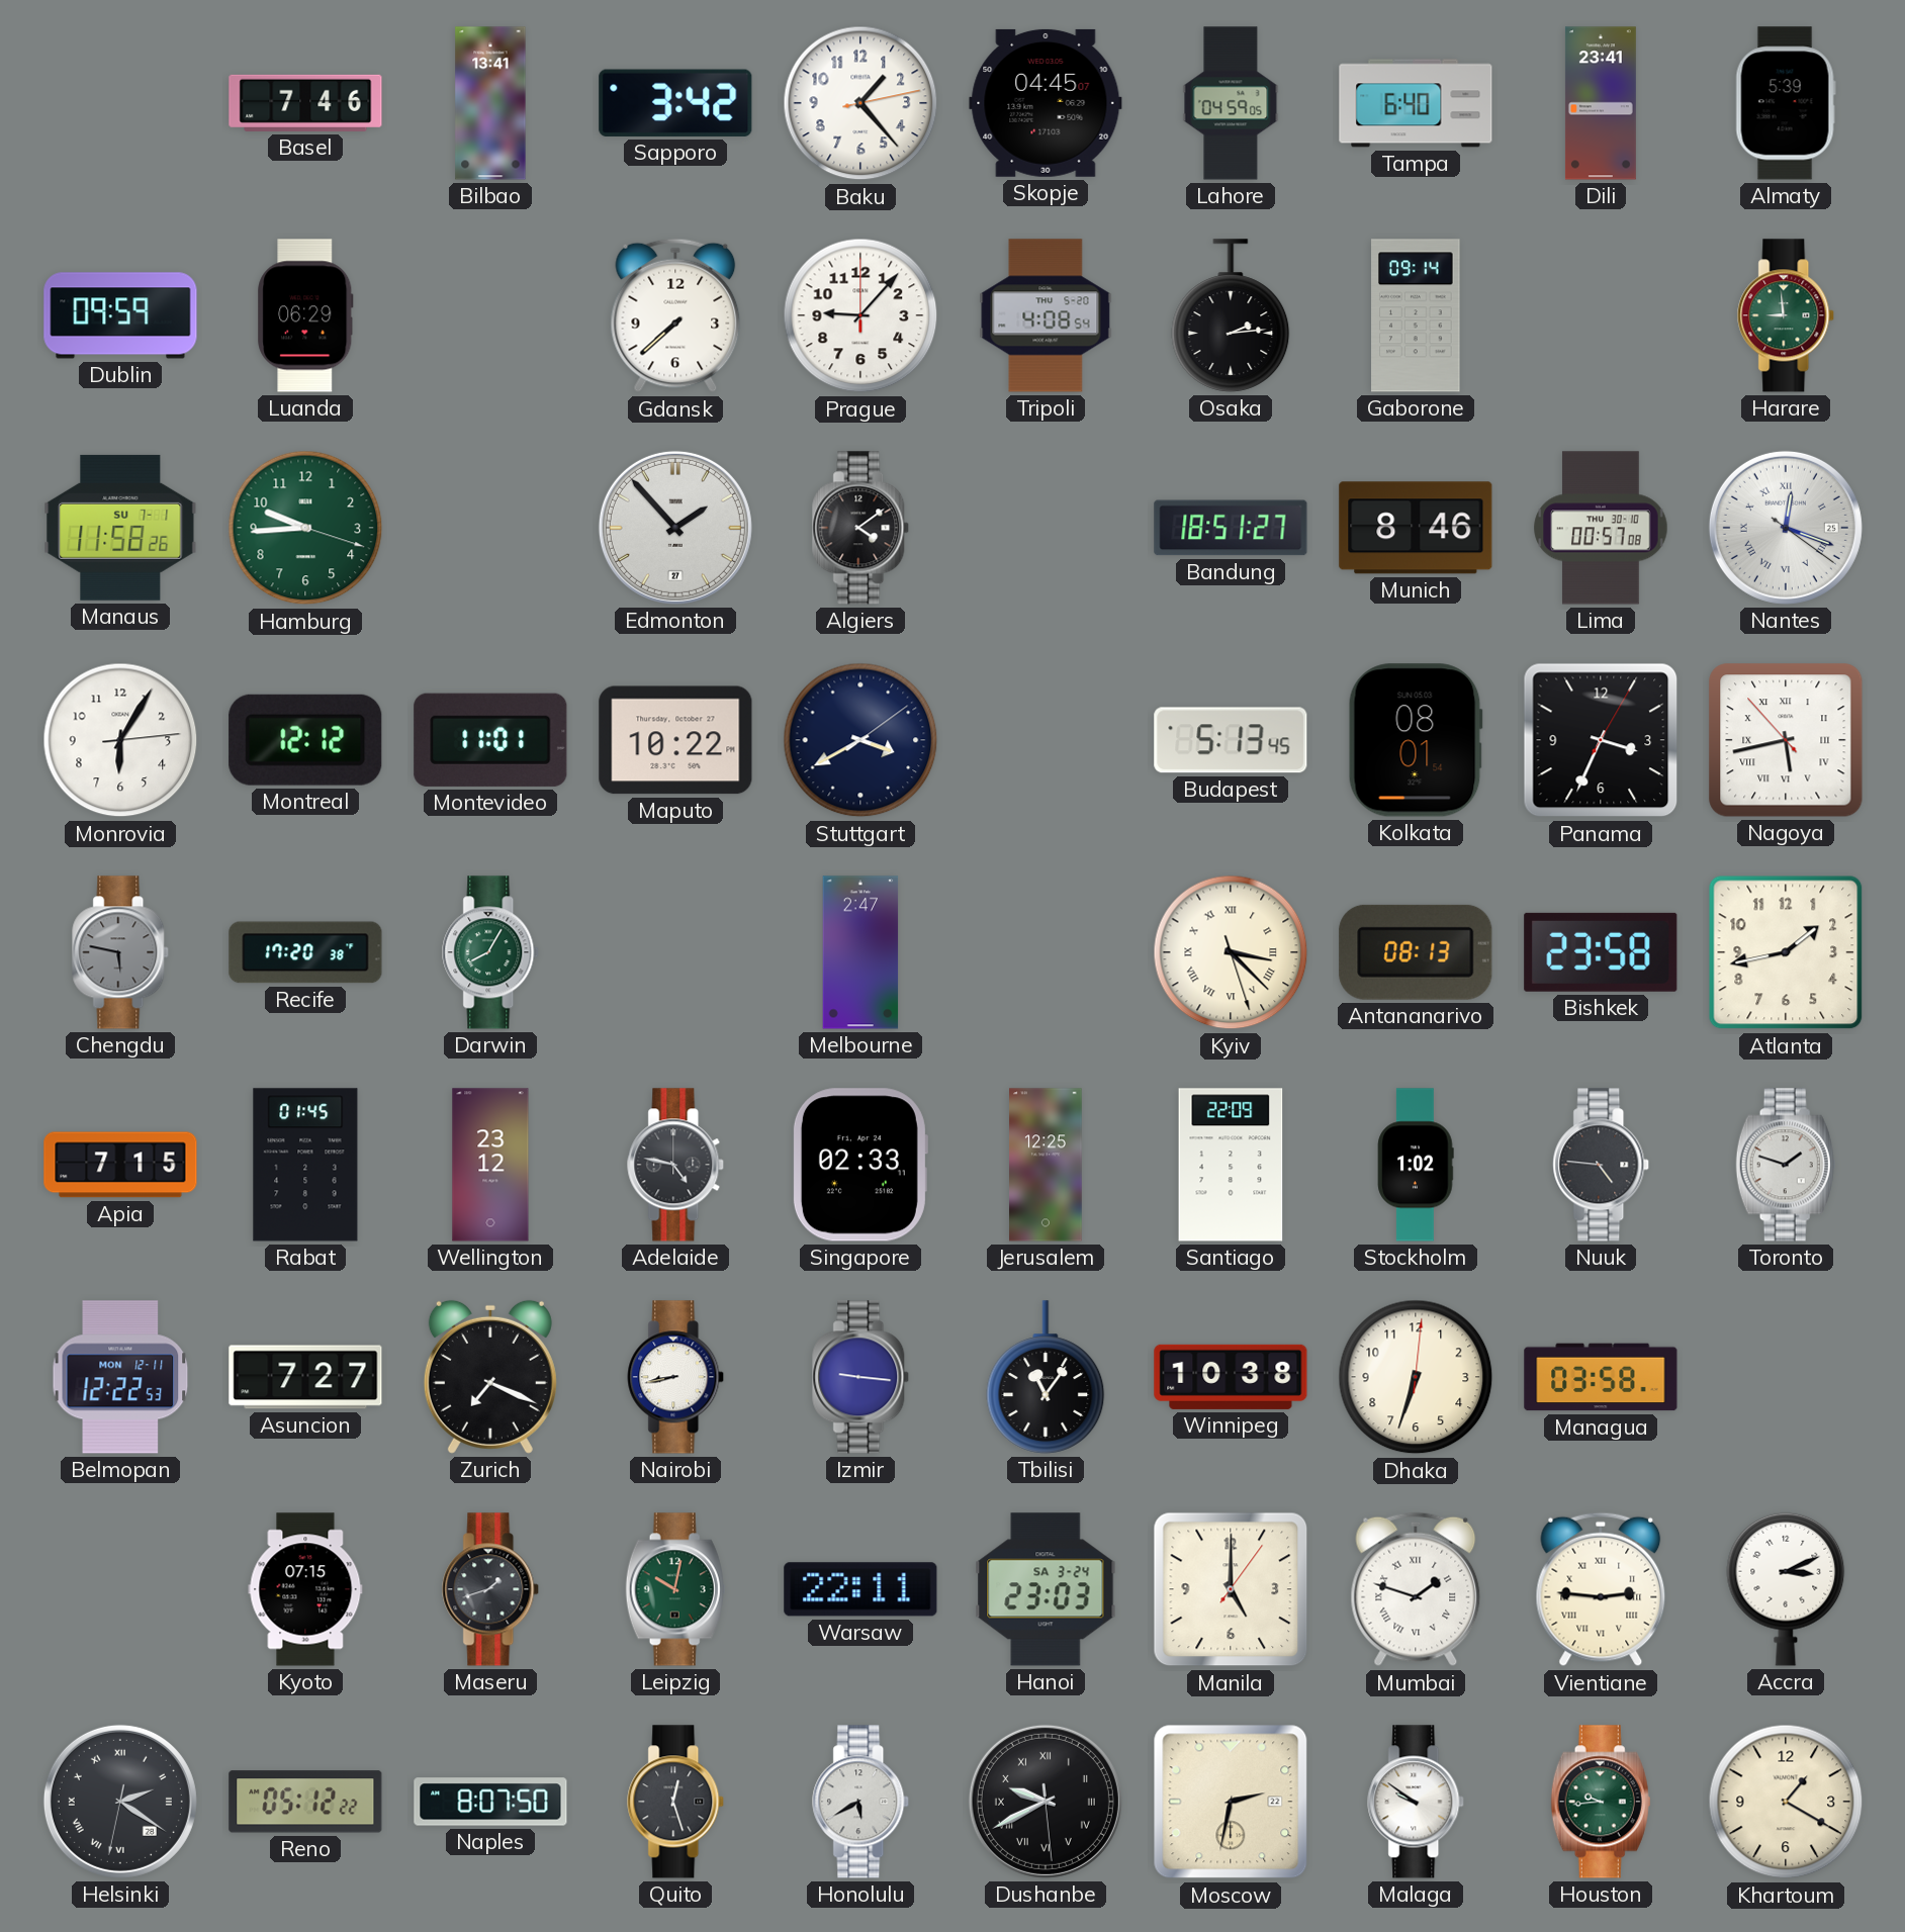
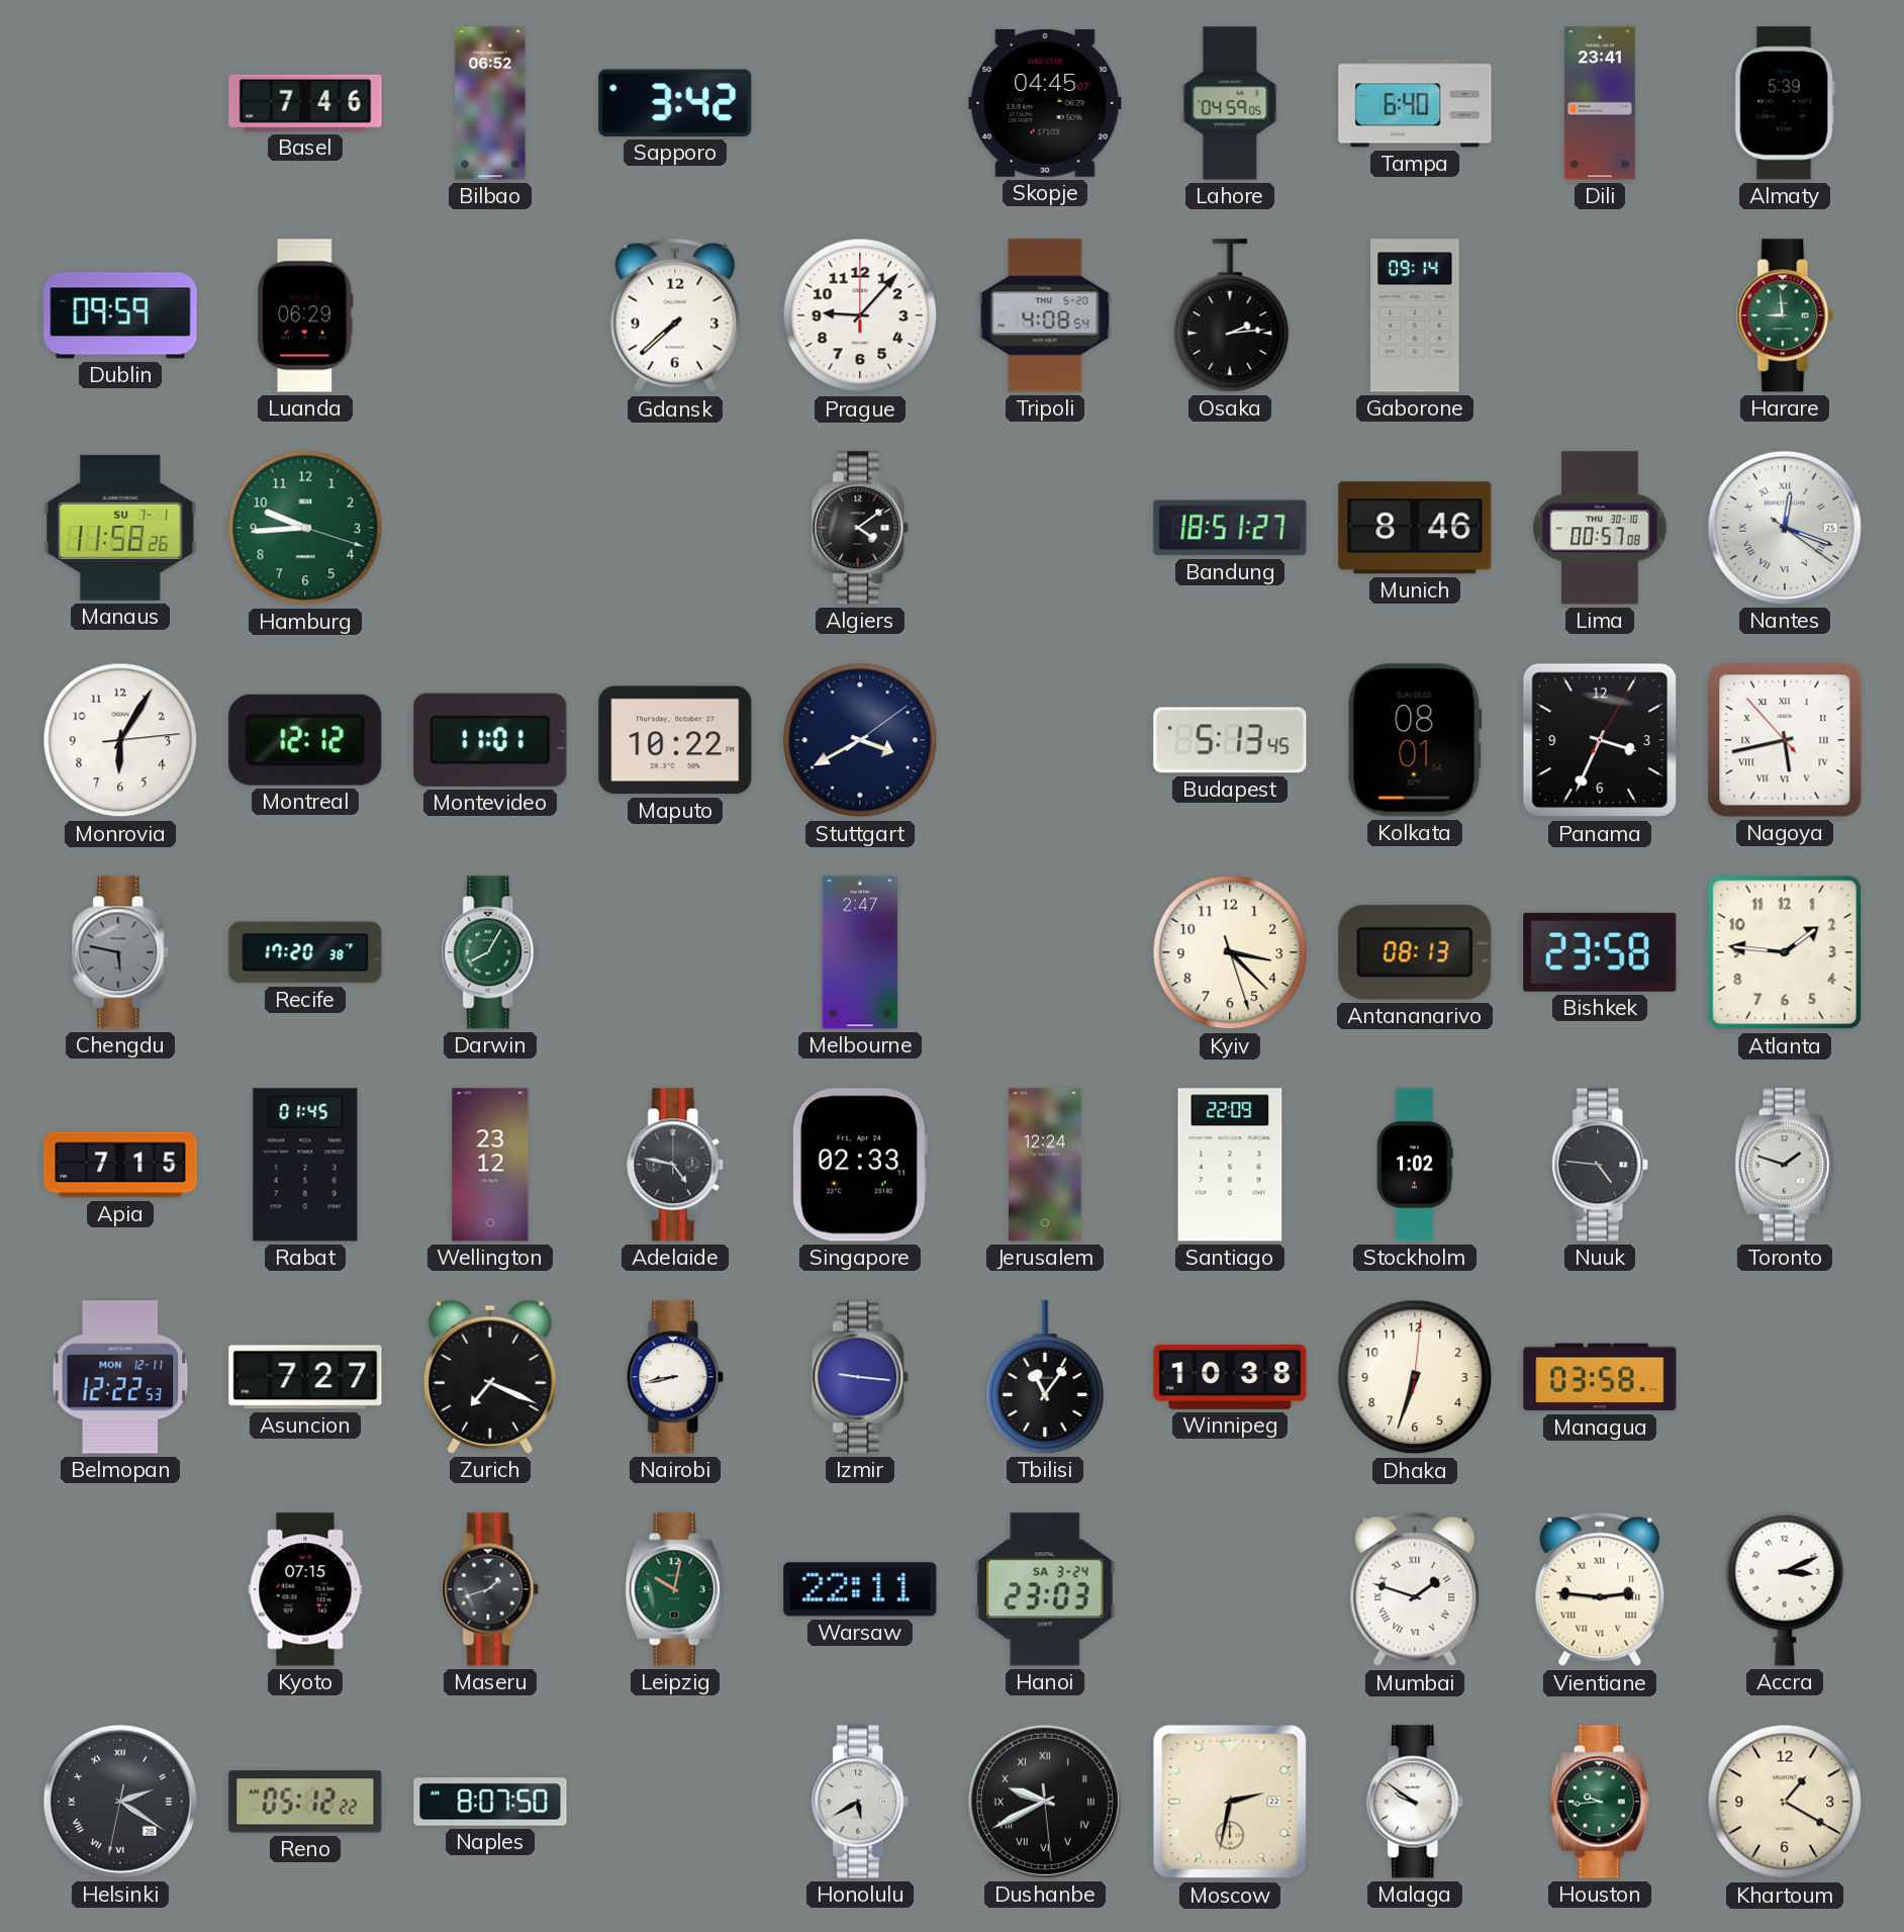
Bilbao: 13:41 -> 06:52
Baku: 1:23 -> none
Edmonton: 1:53 -> none
Kyiv numerals: Roman -> Arabic
Atlanta: 1:43 -> 1:46
Jerusalem: 12:25 -> 12:24
Manila: 5:00 -> none
Quito: 12:27 -> none
